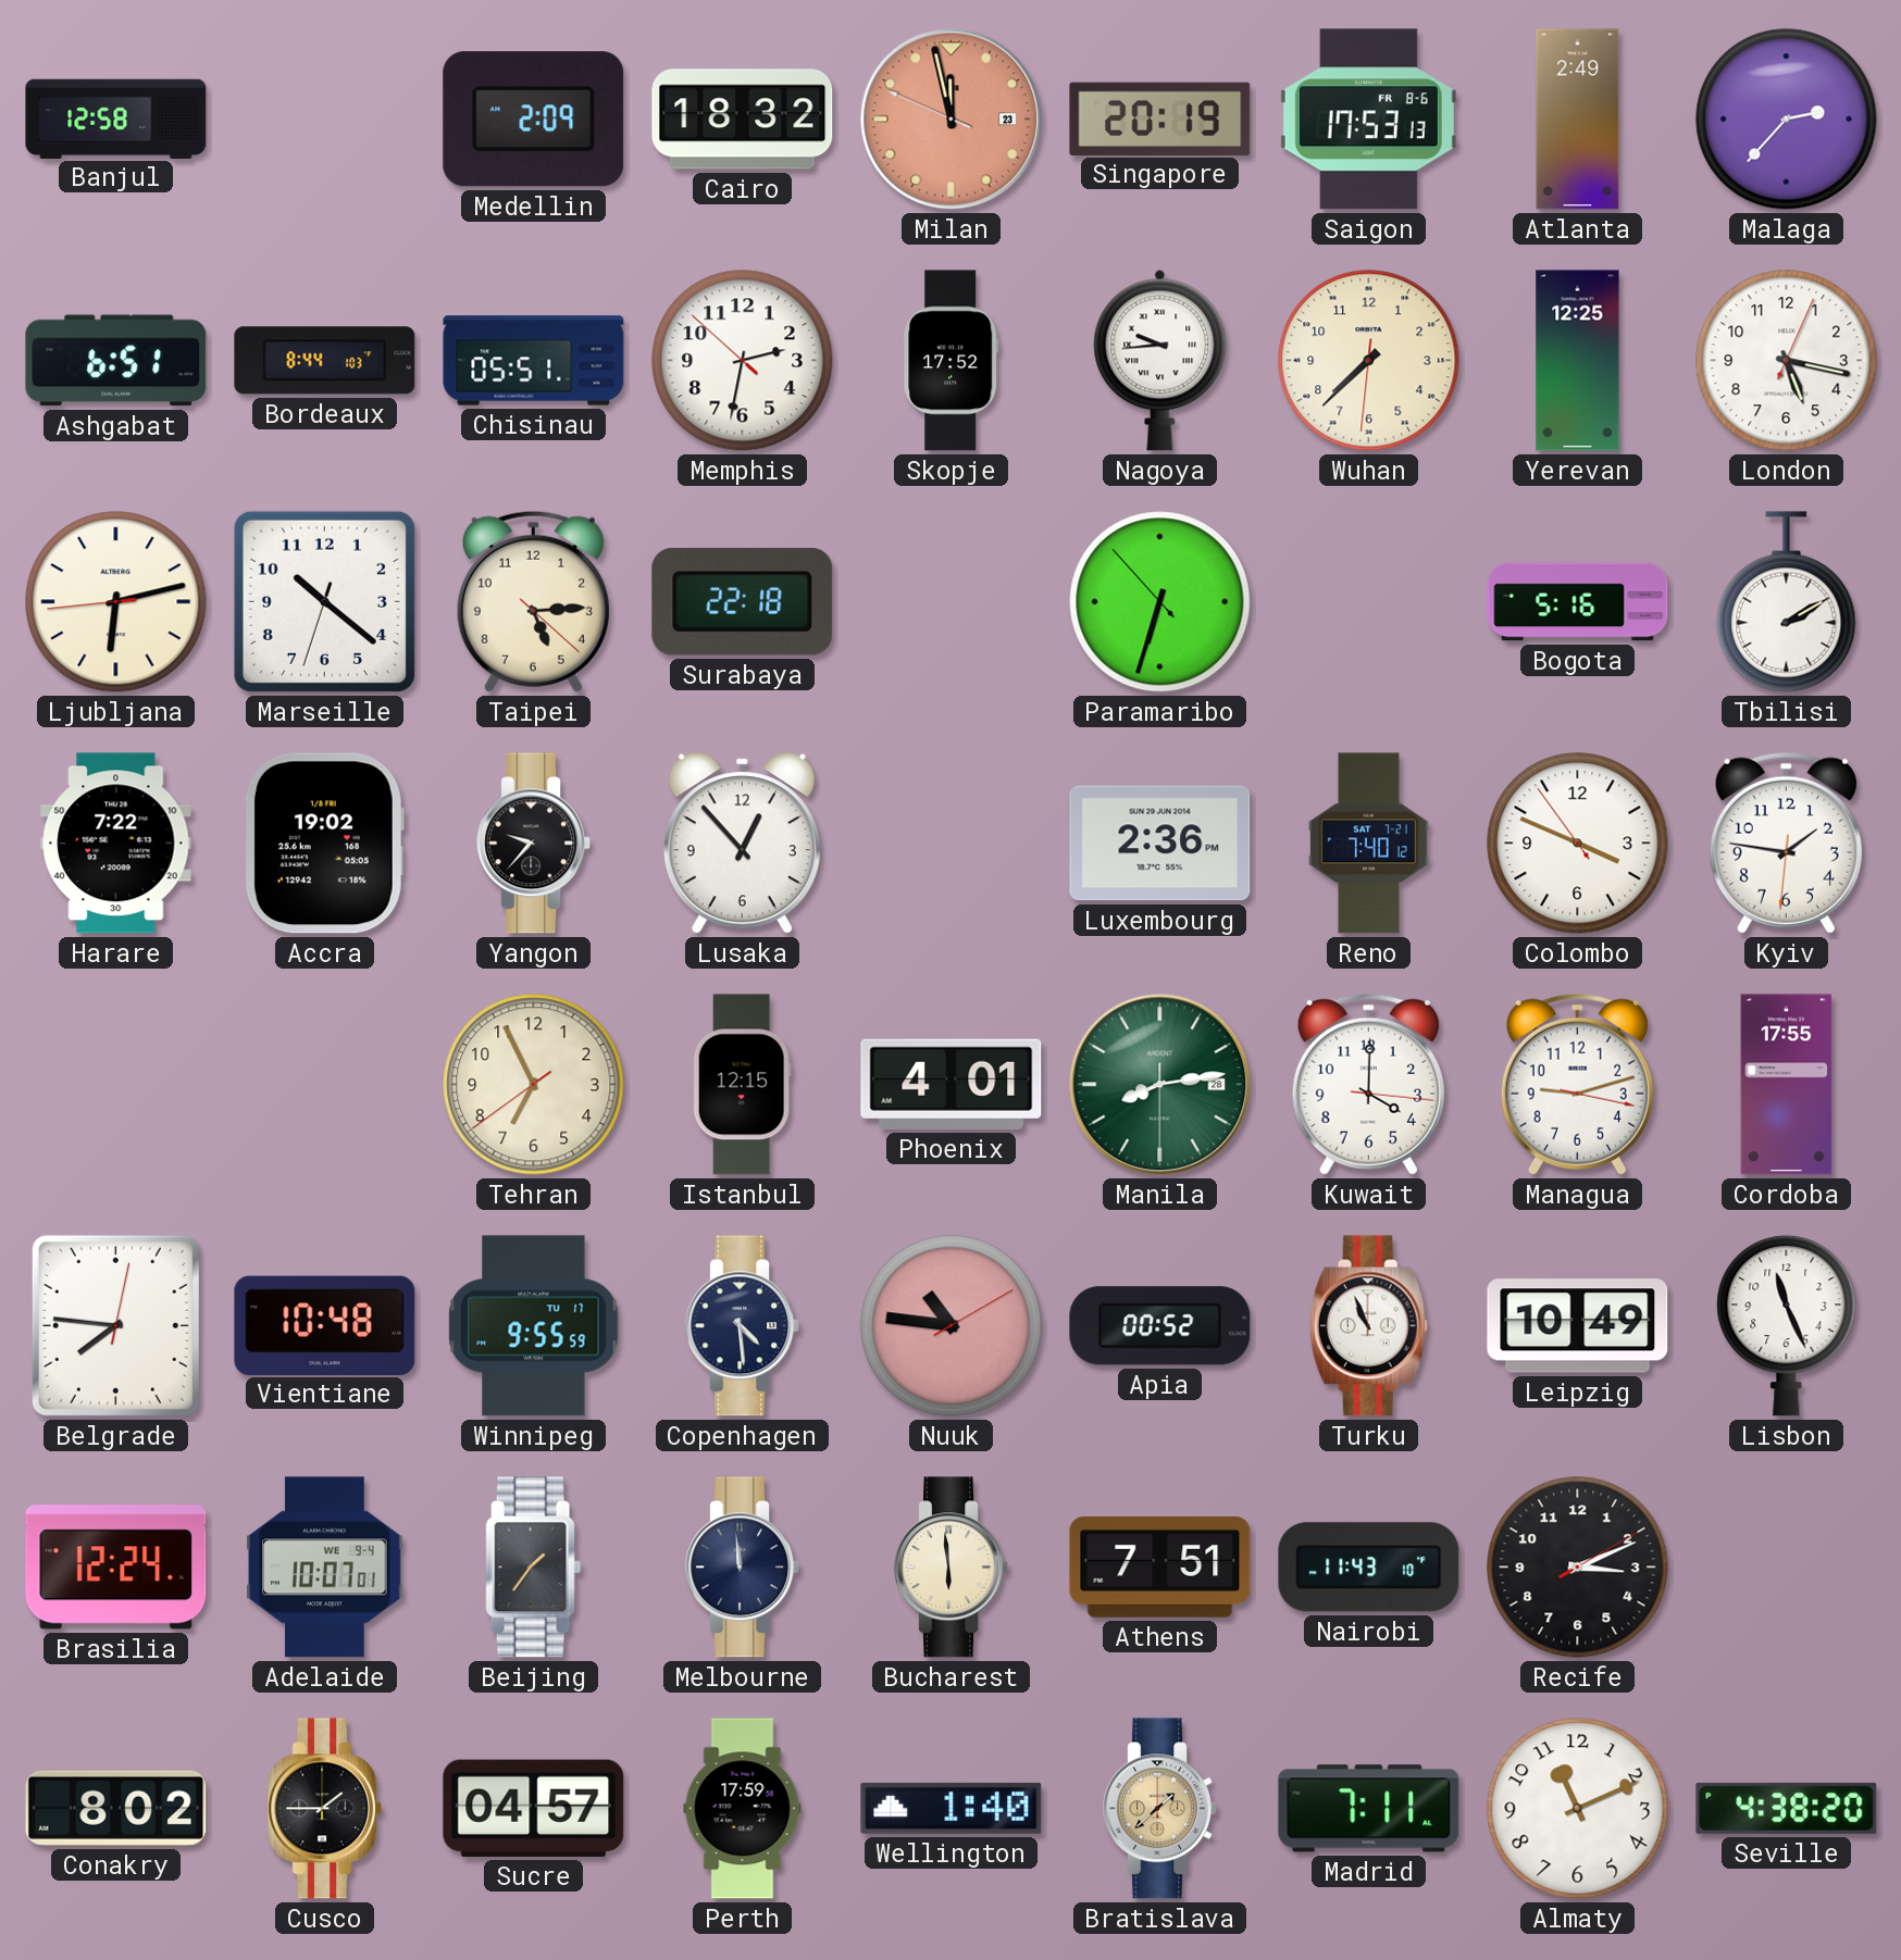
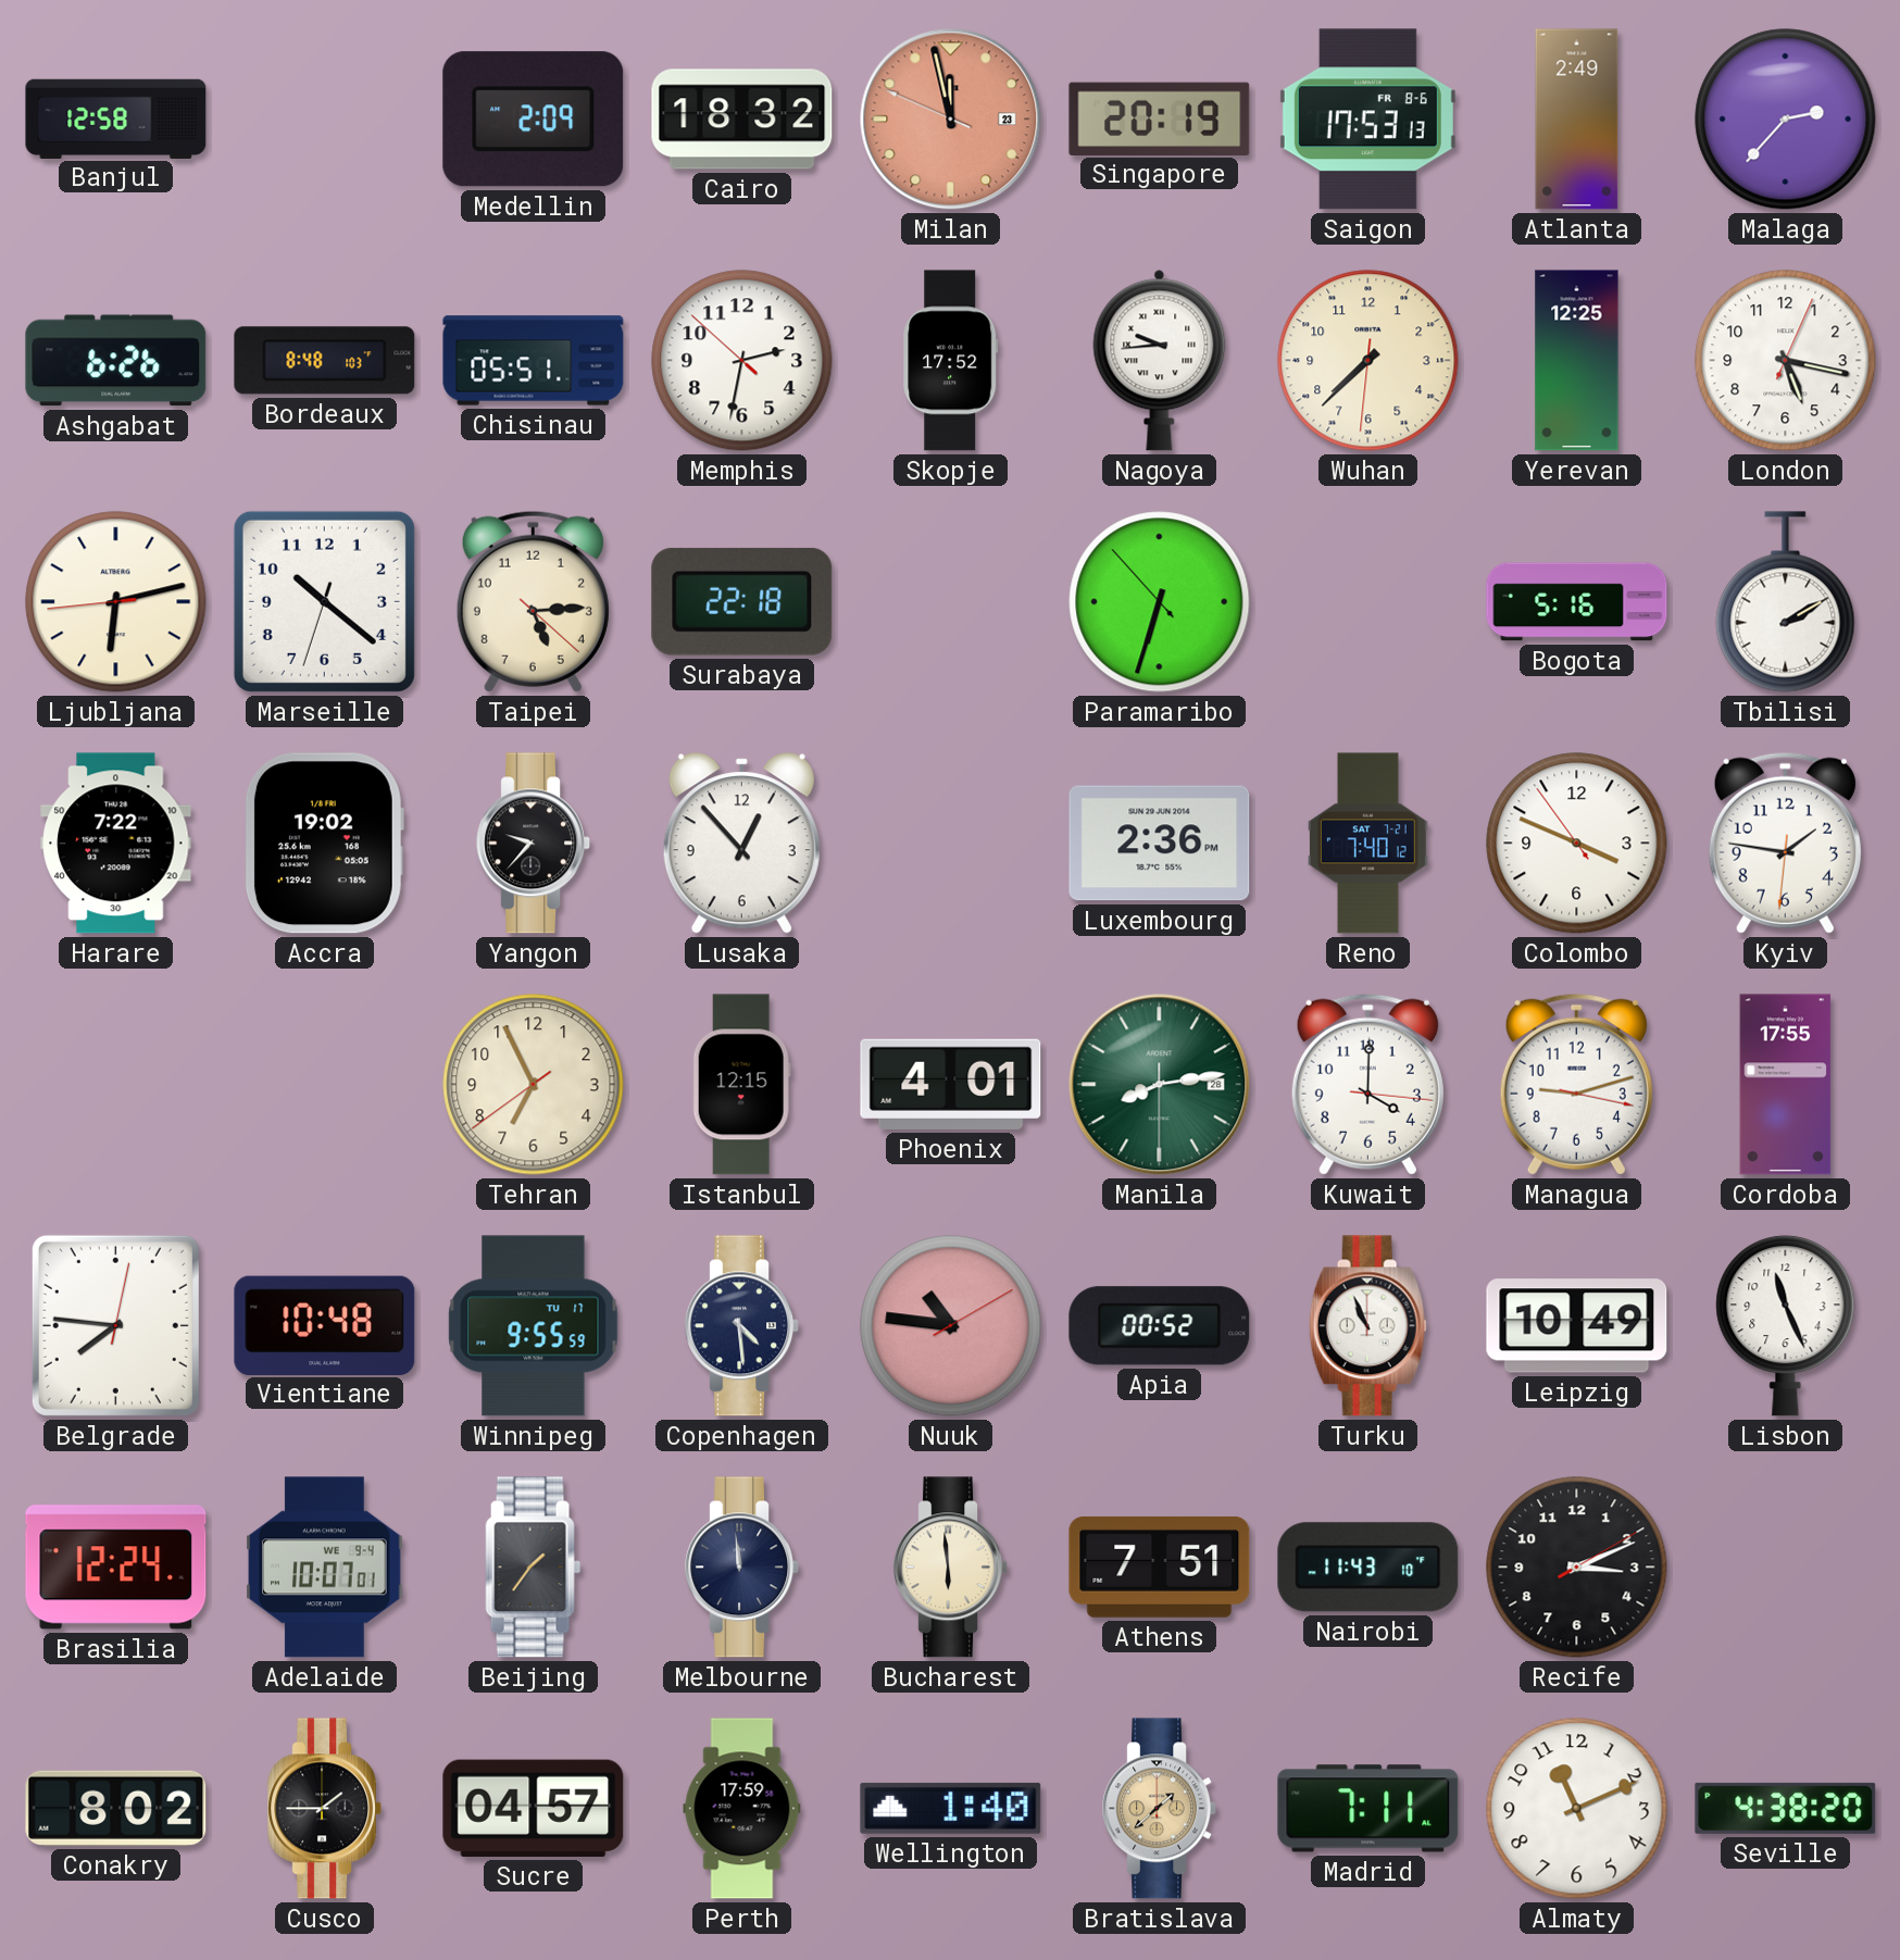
Ashgabat: 6:51 -> 6:26
Bordeaux: 8:44 -> 8:48
